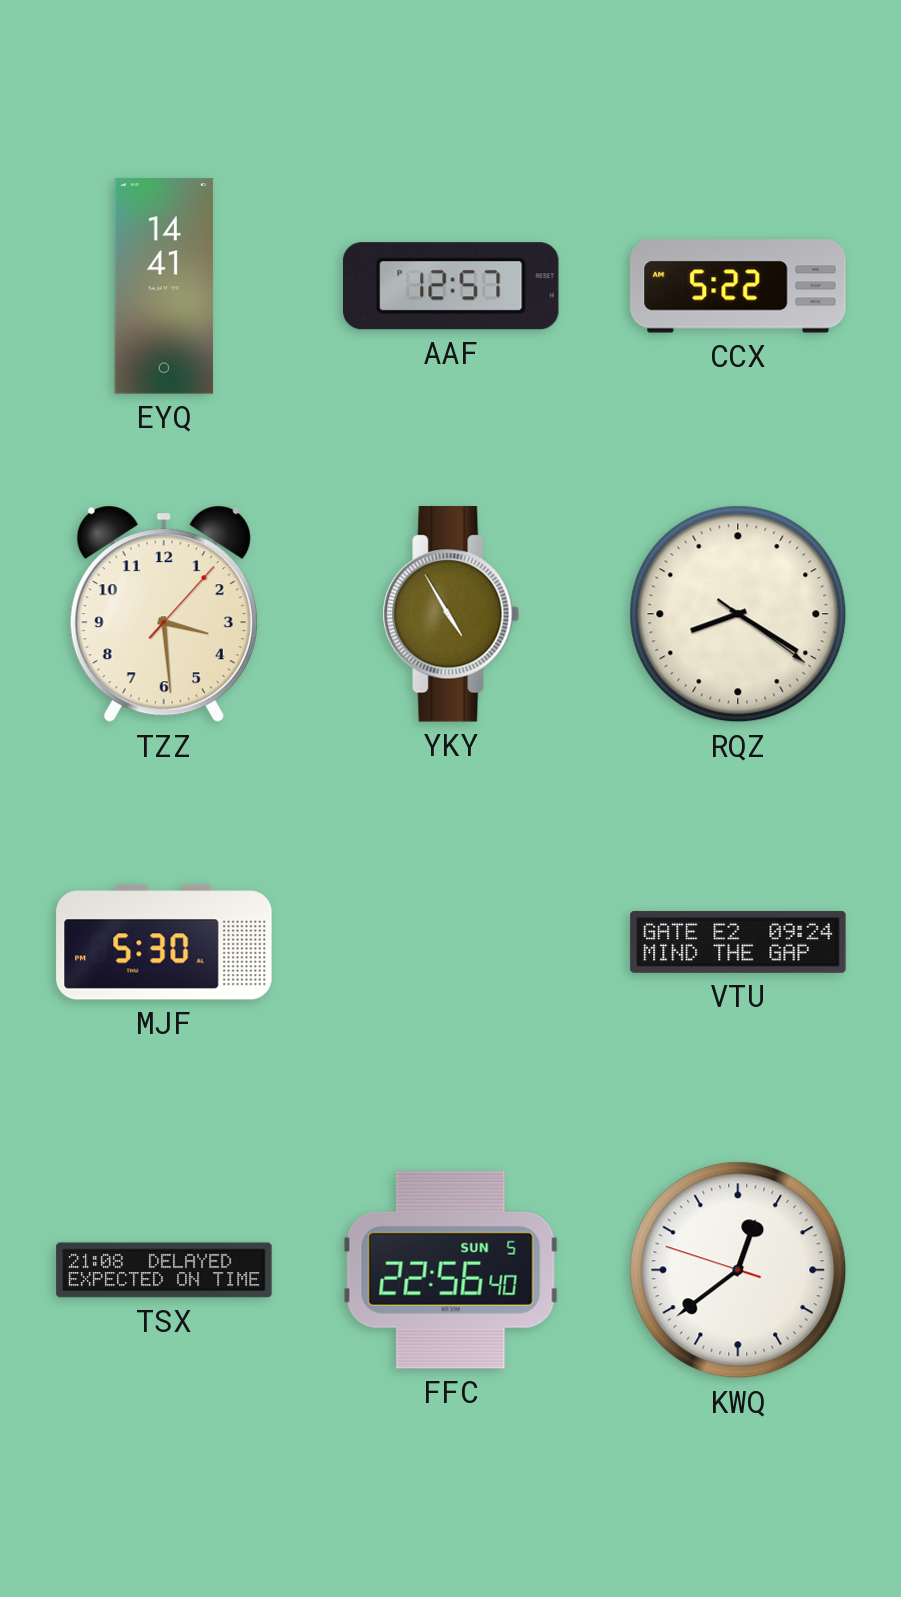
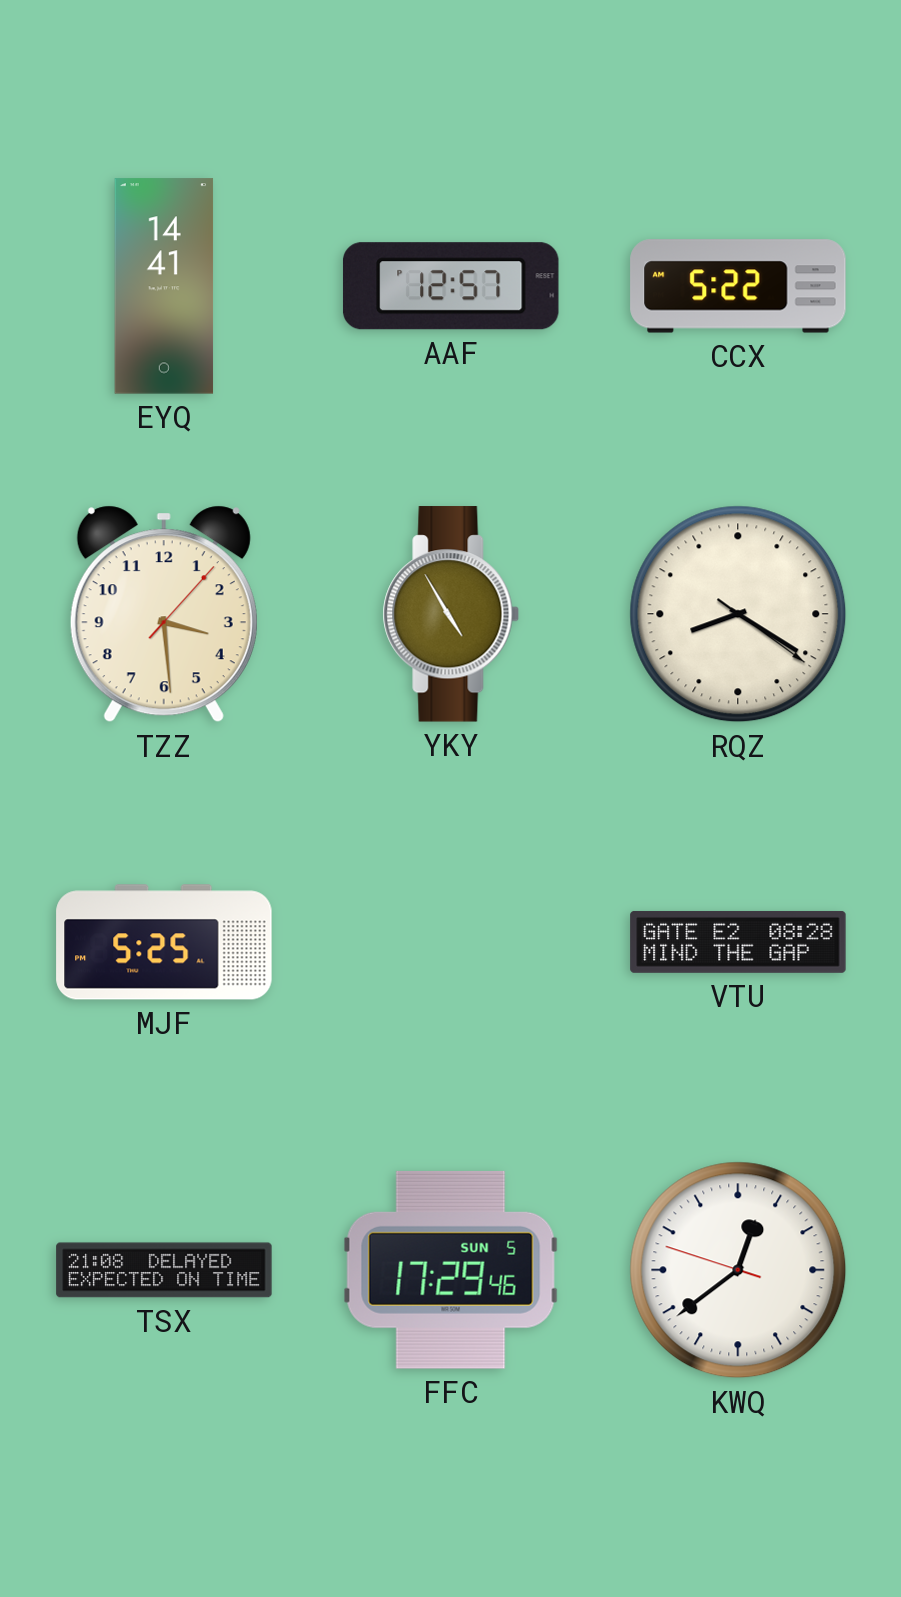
MJF: 5:30 -> 5:25
VTU: 09:24 -> 08:28
FFC: 22:56 -> 17:29
